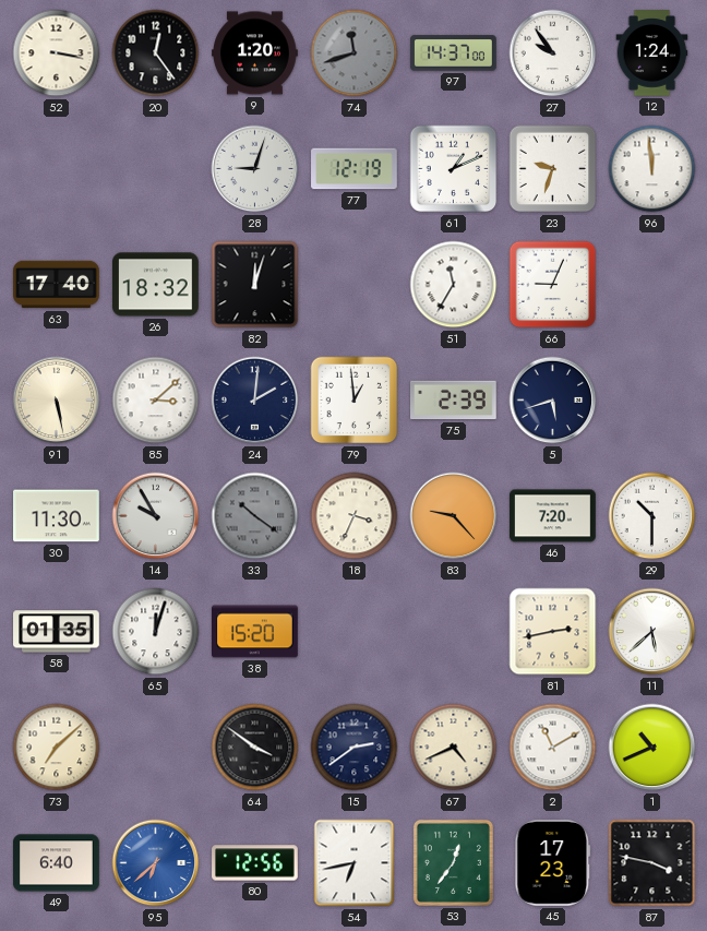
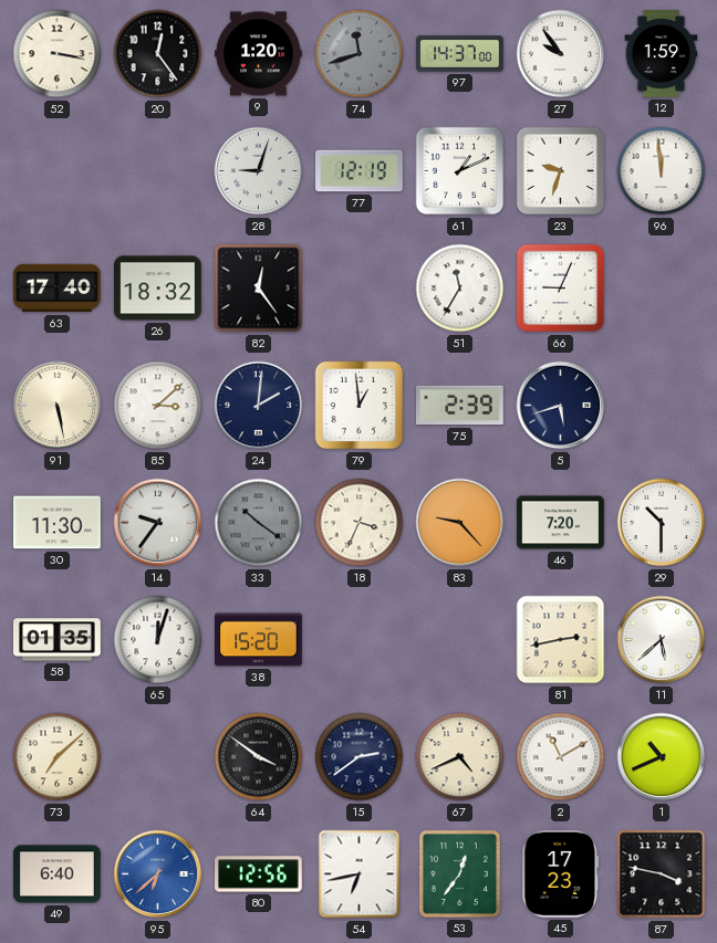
12: 1:24 -> 1:59
82: 12:03 -> 12:24
14: 9:55 -> 9:36
